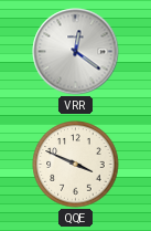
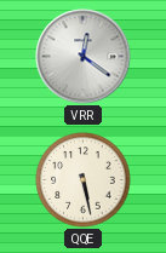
QQE: 3:49 -> 5:28
